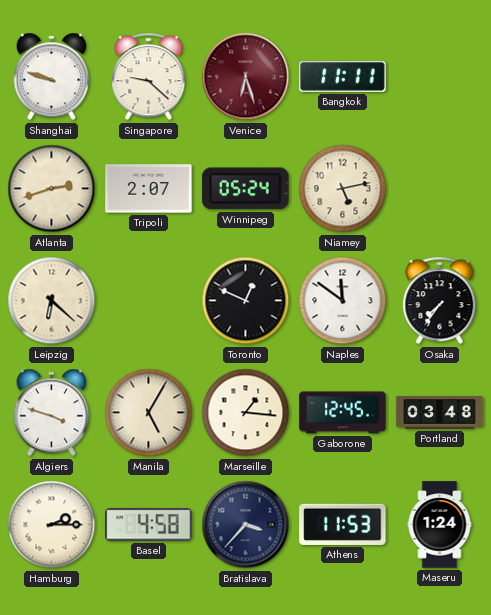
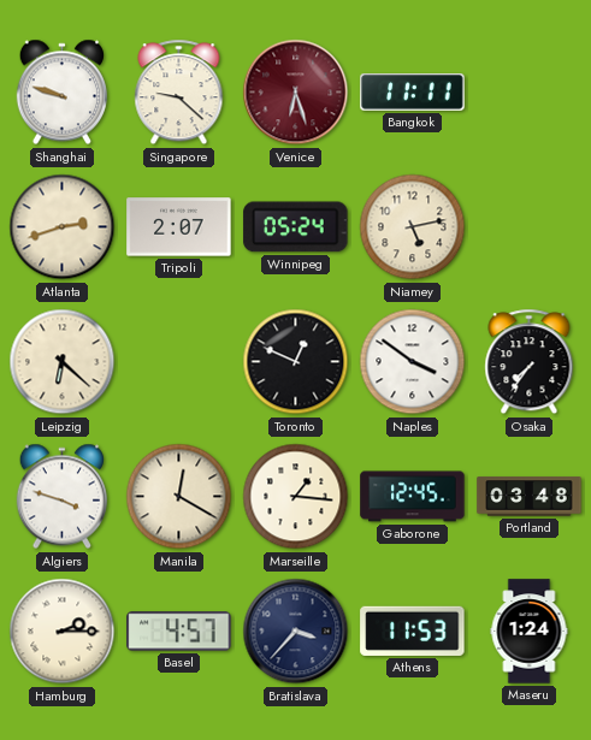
Naples: 11:51 -> 3:51
Manila: 5:05 -> 12:20
Basel: 4:58 -> 4:57
